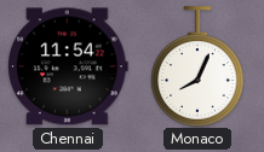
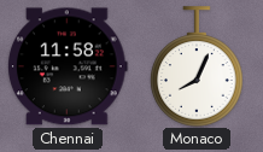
Chennai: 11:54 -> 11:58
